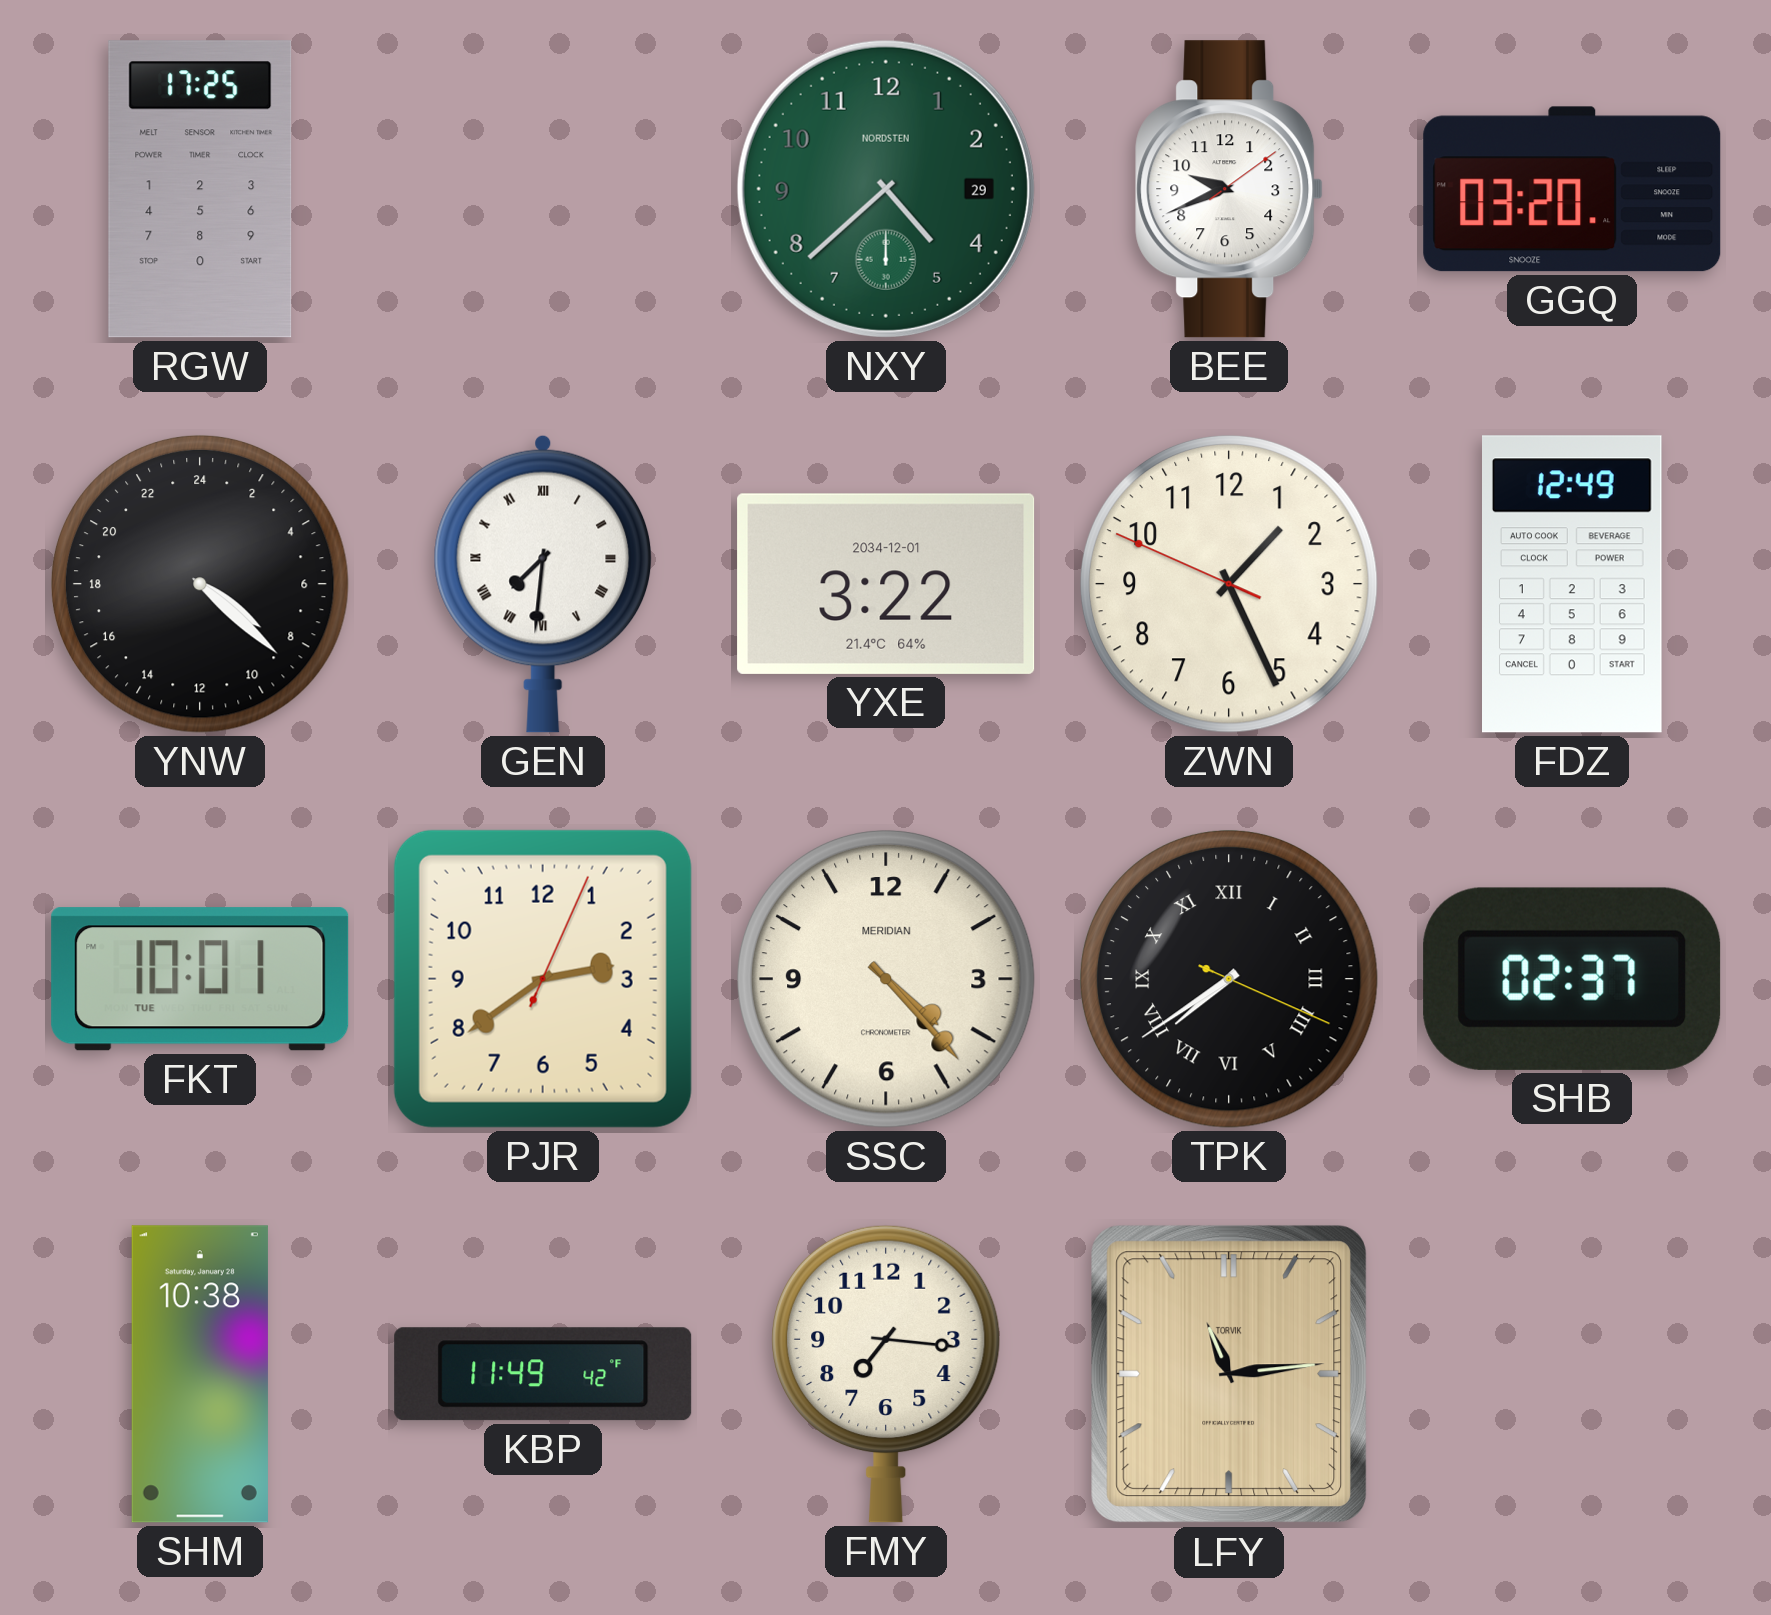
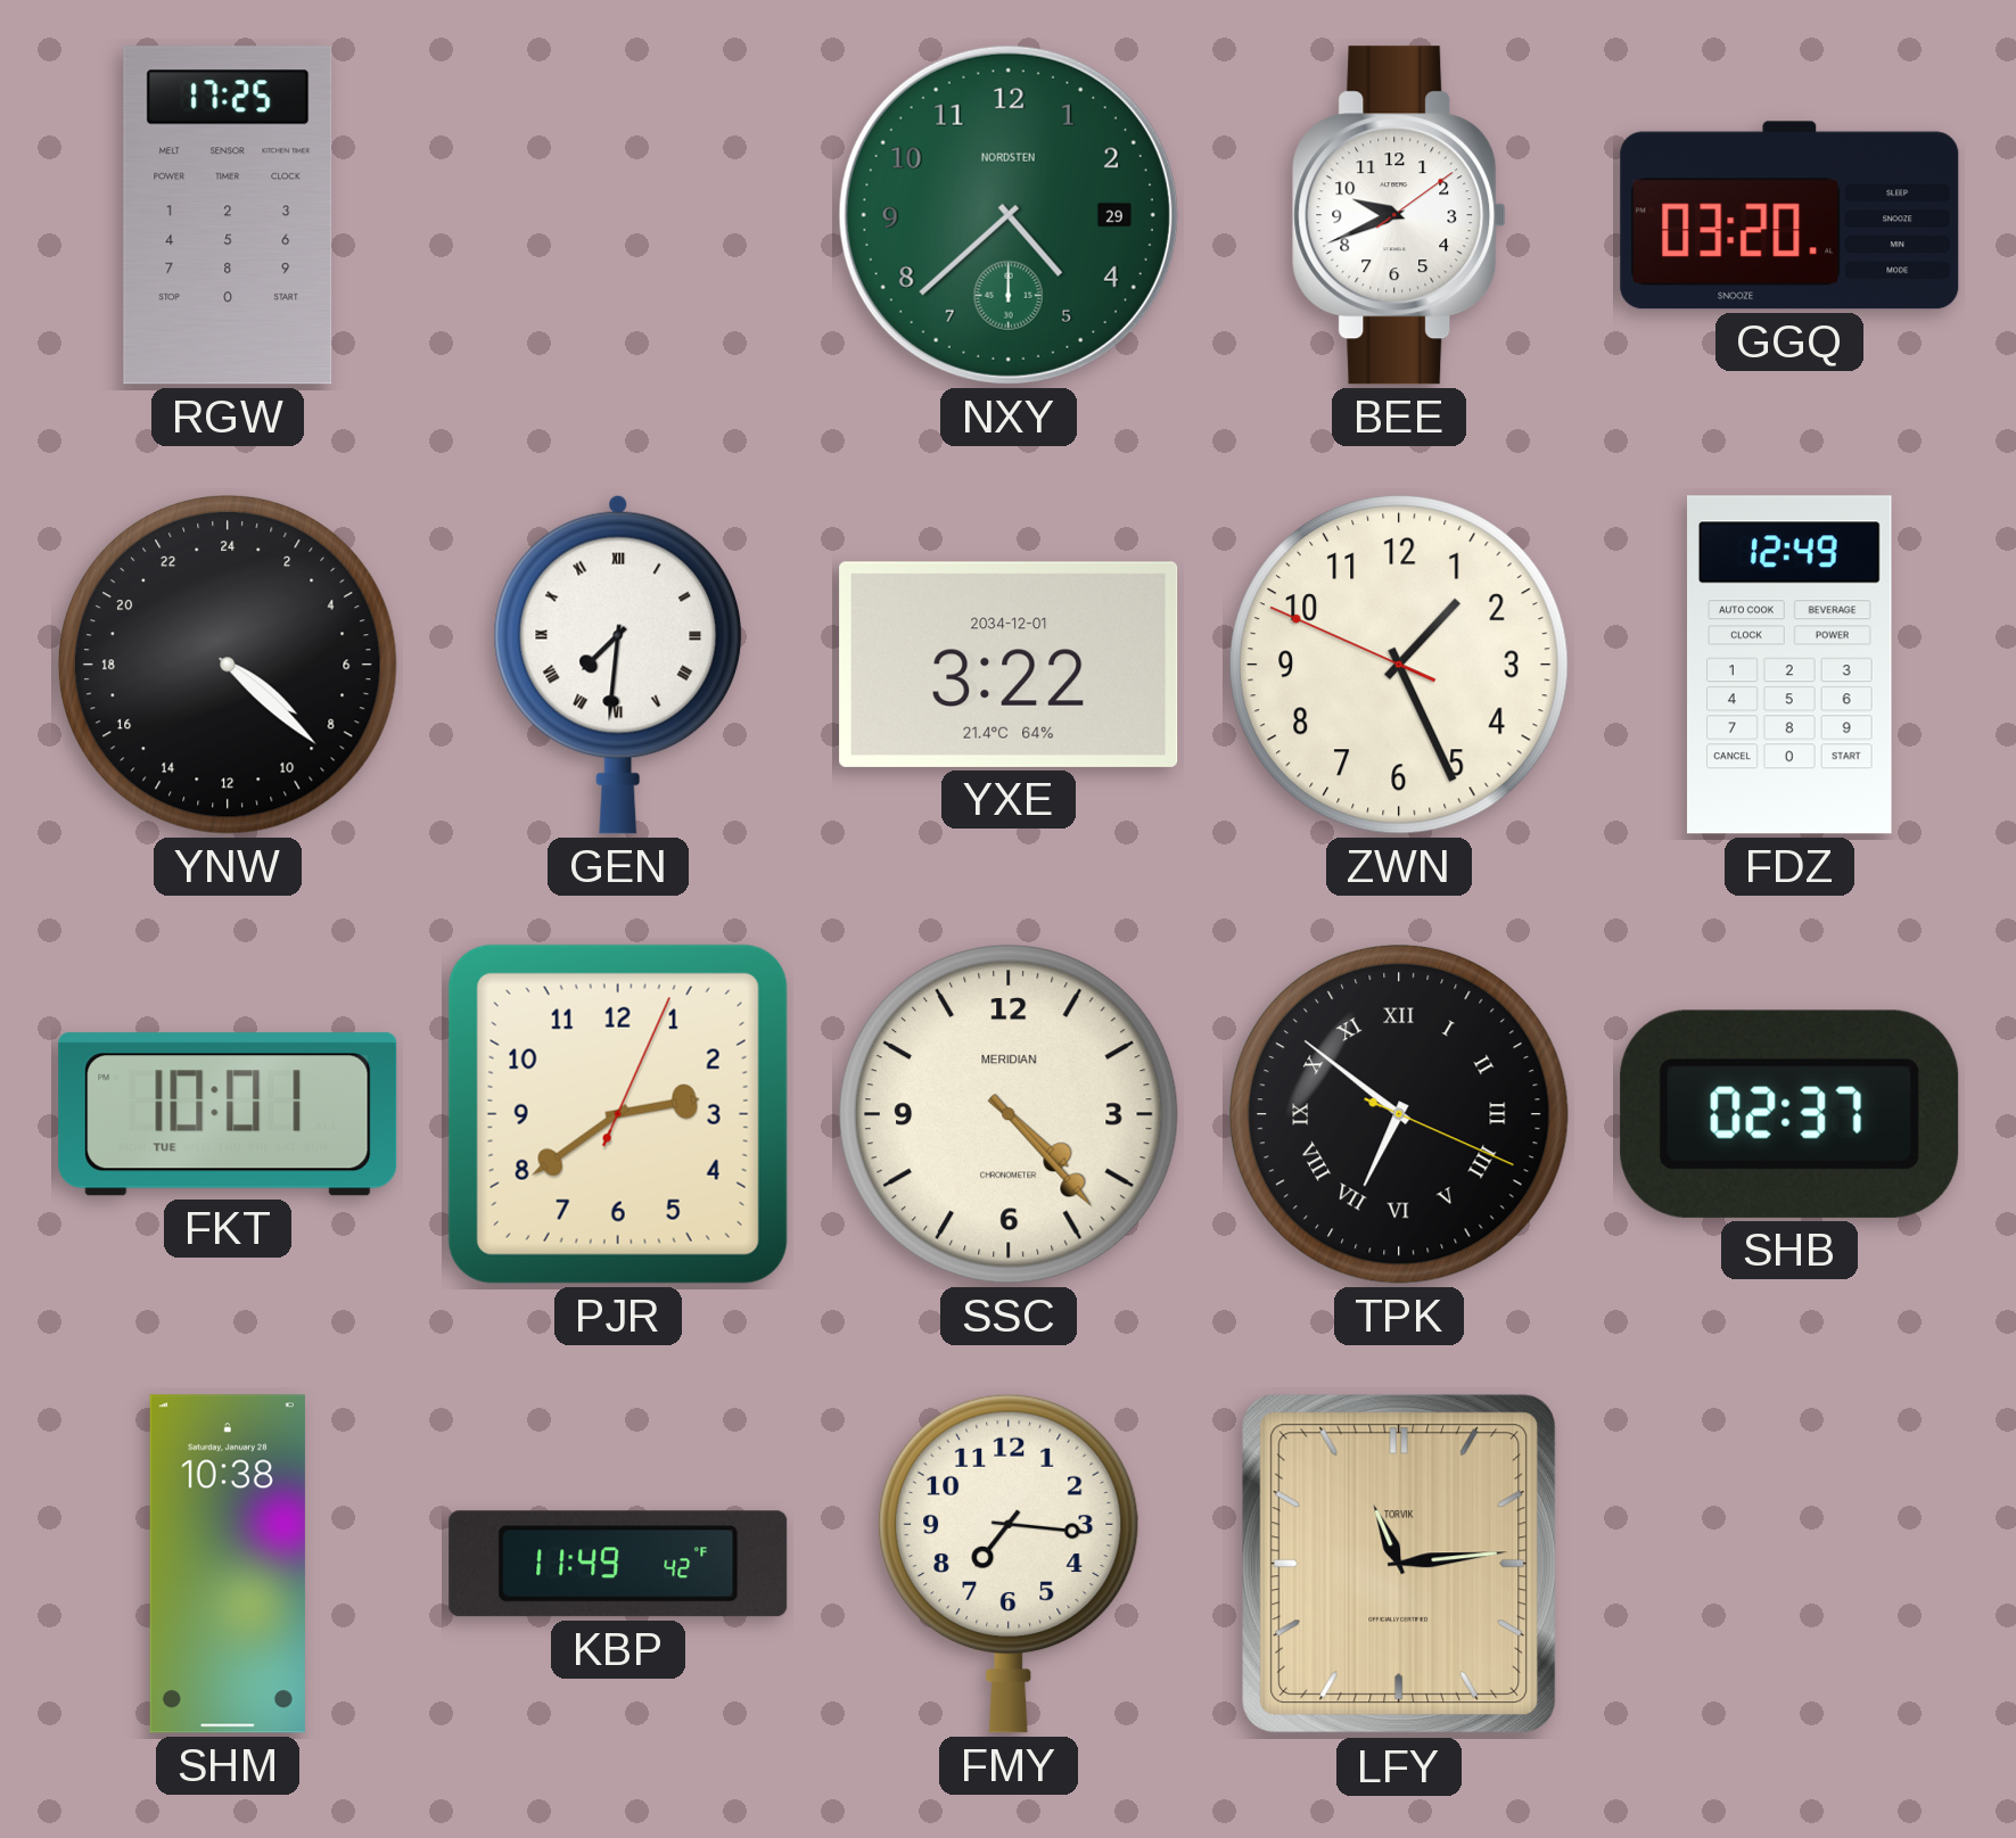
TPK: 7:39 -> 6:51
